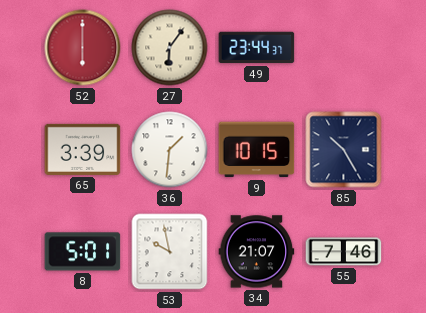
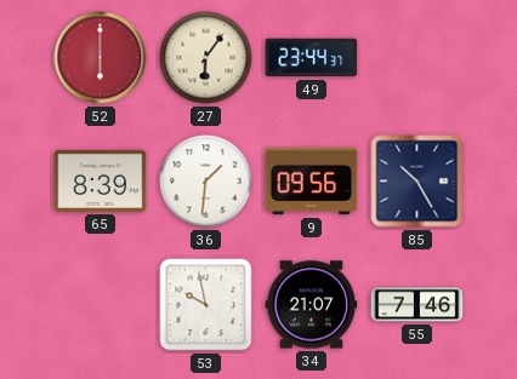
65: 3:39 -> 8:39
9: 10:15 -> 09:56
8: 5:01 -> none
